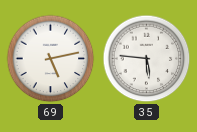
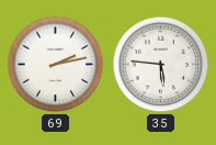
69: 5:13 -> 2:13
